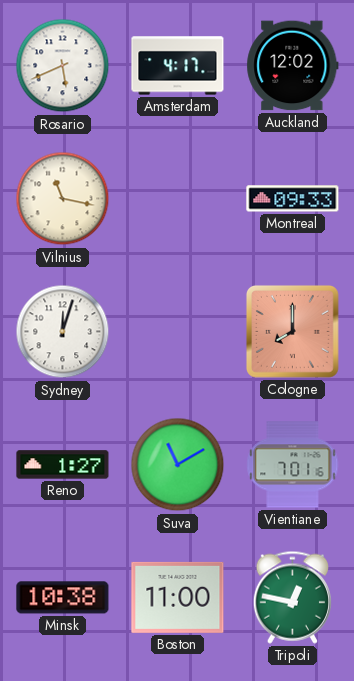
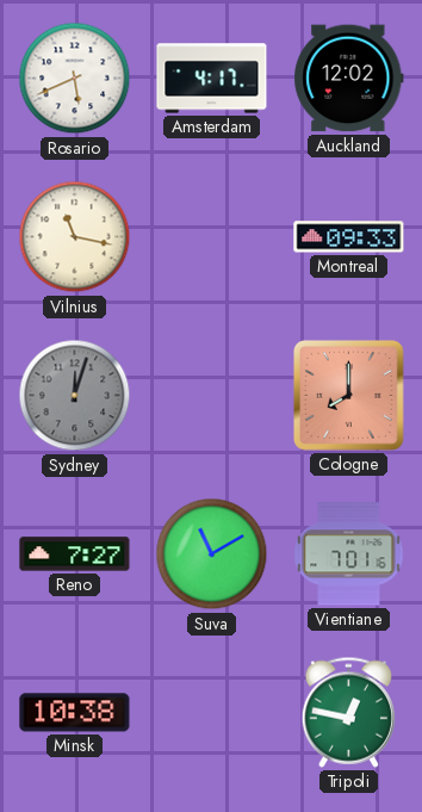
Sydney dial: white -> grey
Reno: 1:27 -> 7:27
Boston: 11:00 -> none
